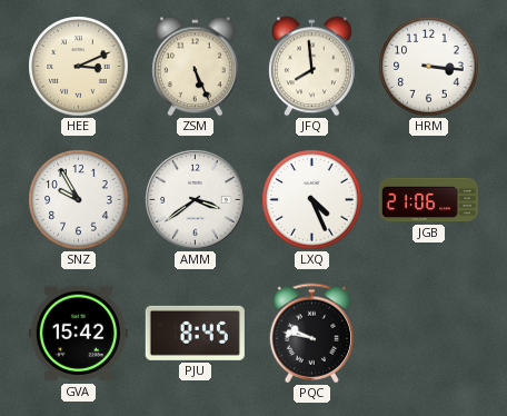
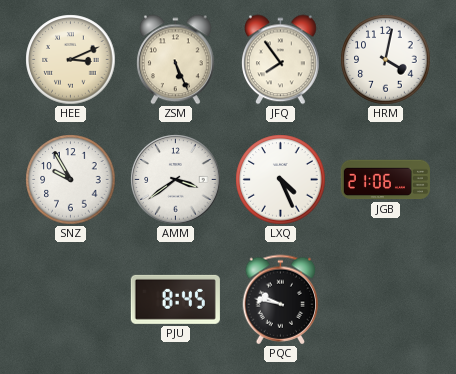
JFQ: 7:59 -> 7:54
HRM: 3:16 -> 4:02
GVA: 15:42 -> none
